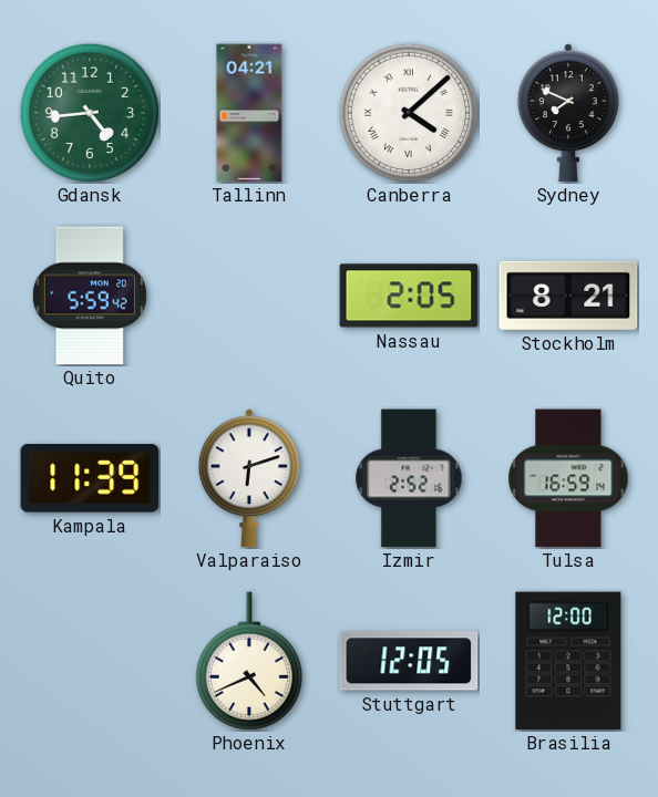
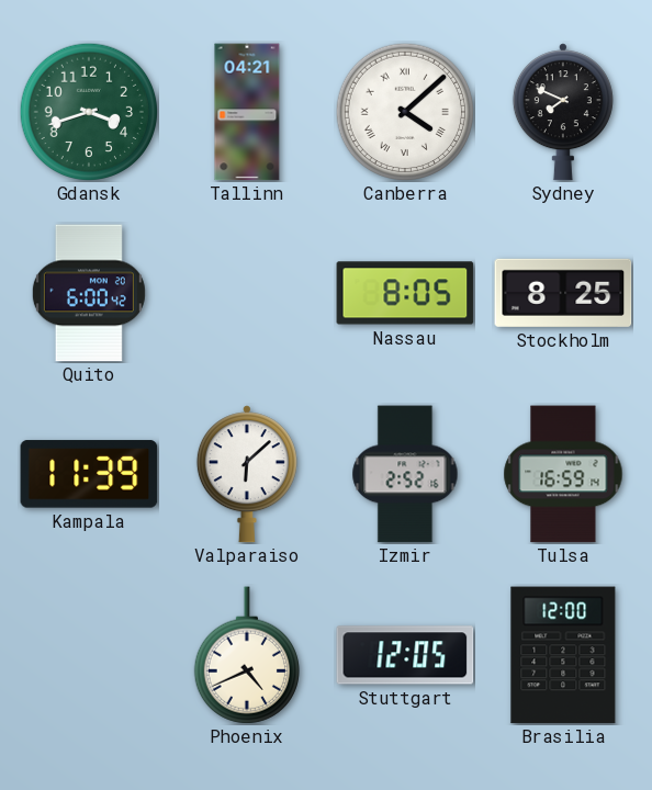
Gdansk: 4:44 -> 3:42
Quito: 5:59 -> 6:00
Nassau: 2:05 -> 8:05
Stockholm: 8:21 -> 8:25
Valparaiso: 6:12 -> 6:08
